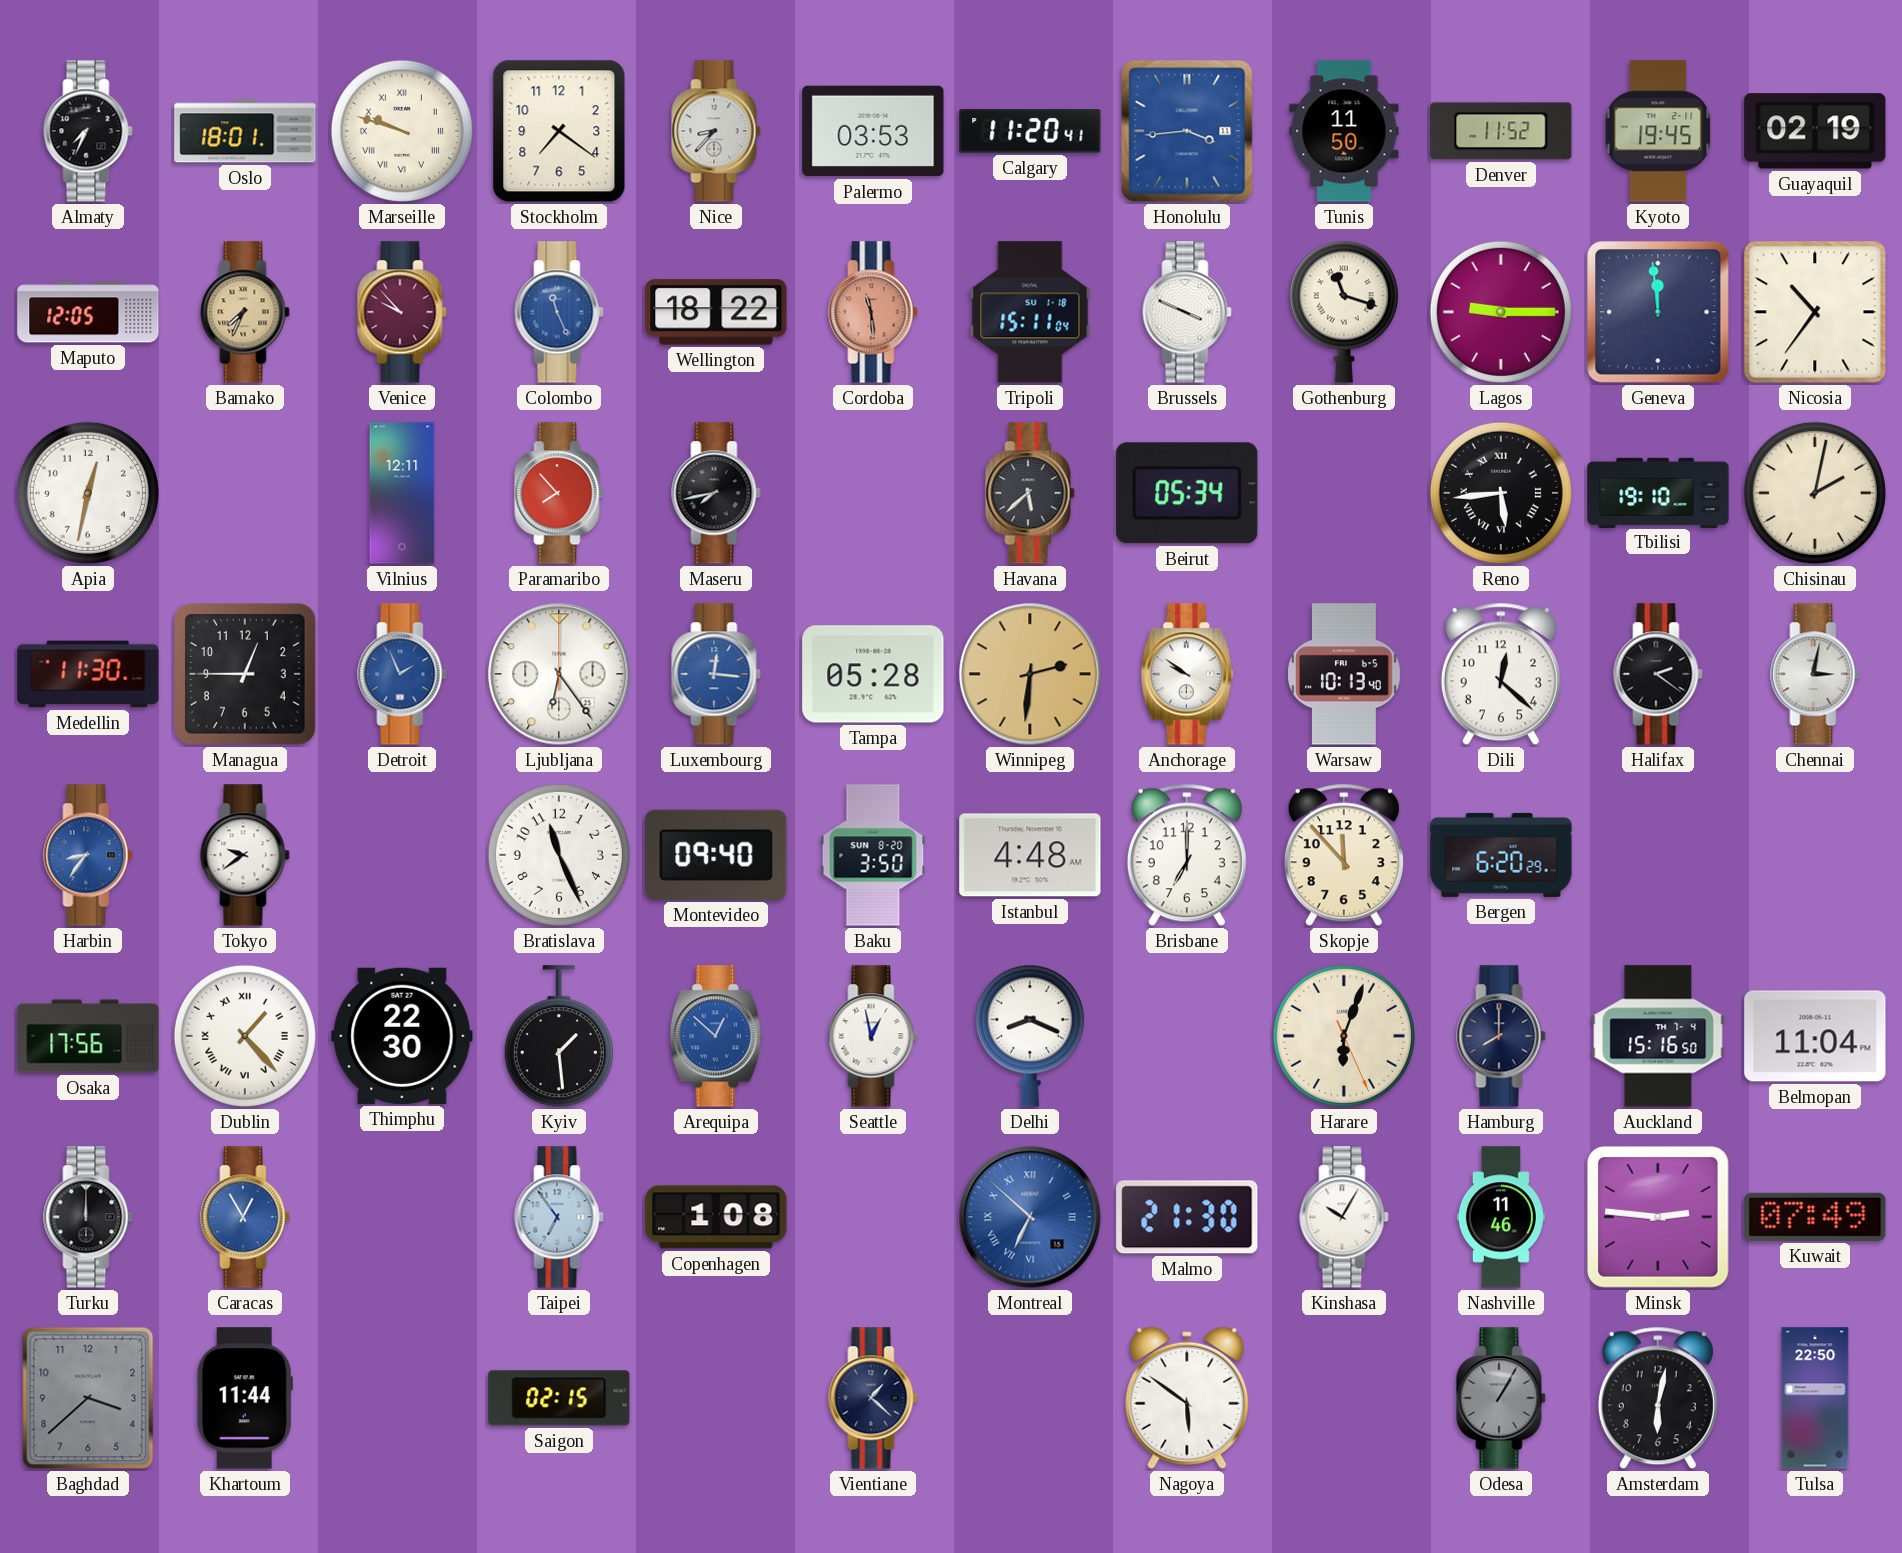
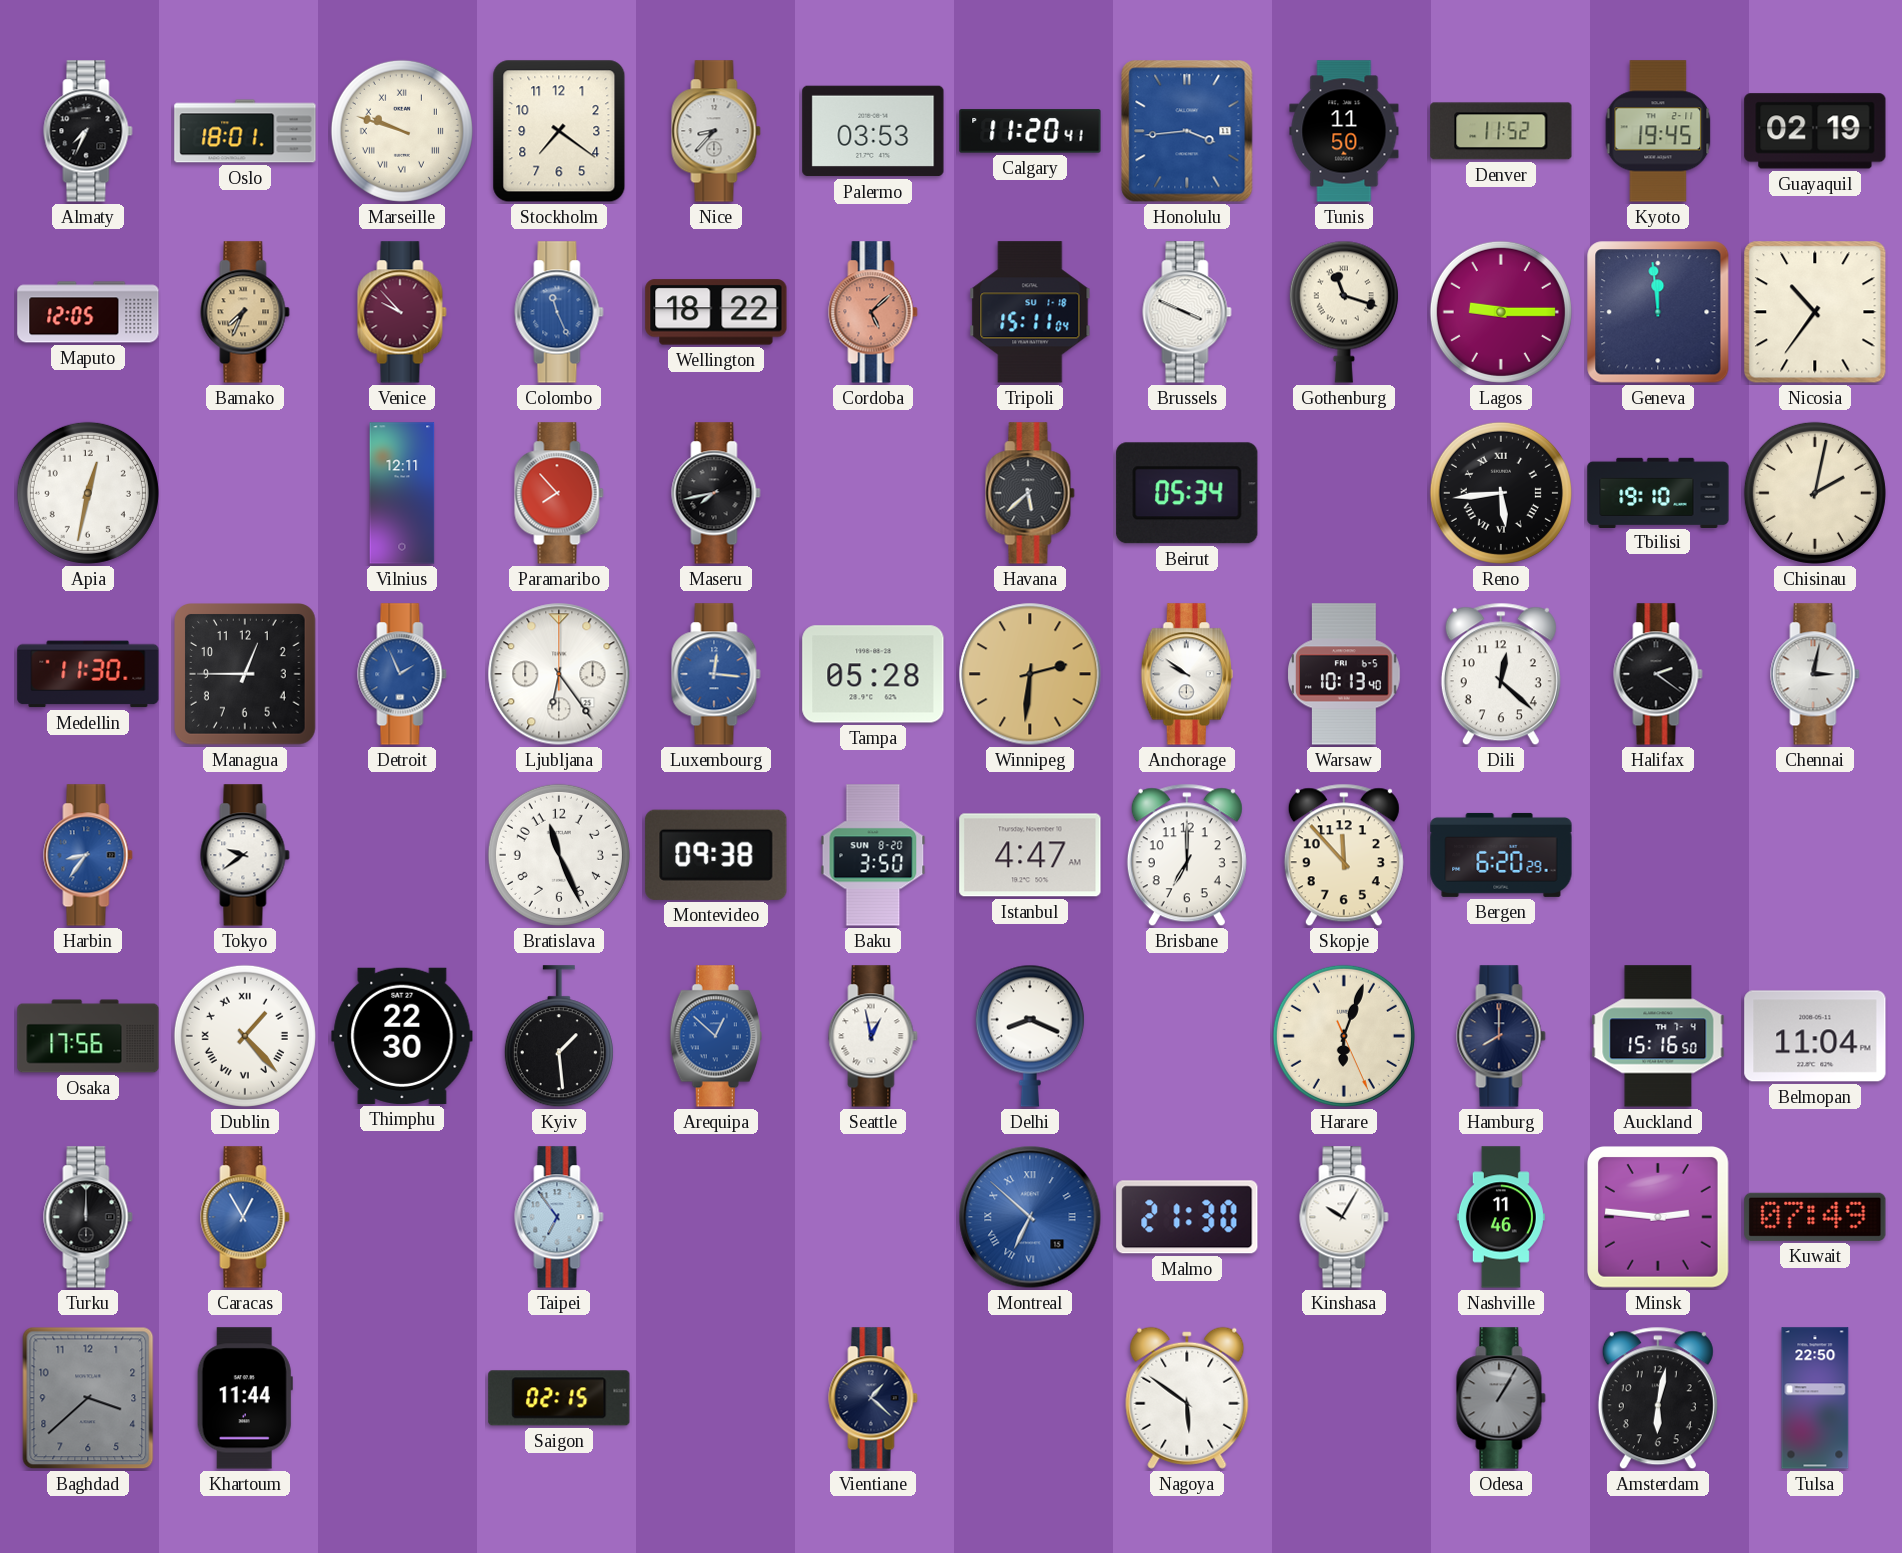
Cordoba: 11:29 -> 5:08
Montevideo: 09:40 -> 09:38
Istanbul: 4:48 -> 4:47
Copenhagen: 1:08 -> none
